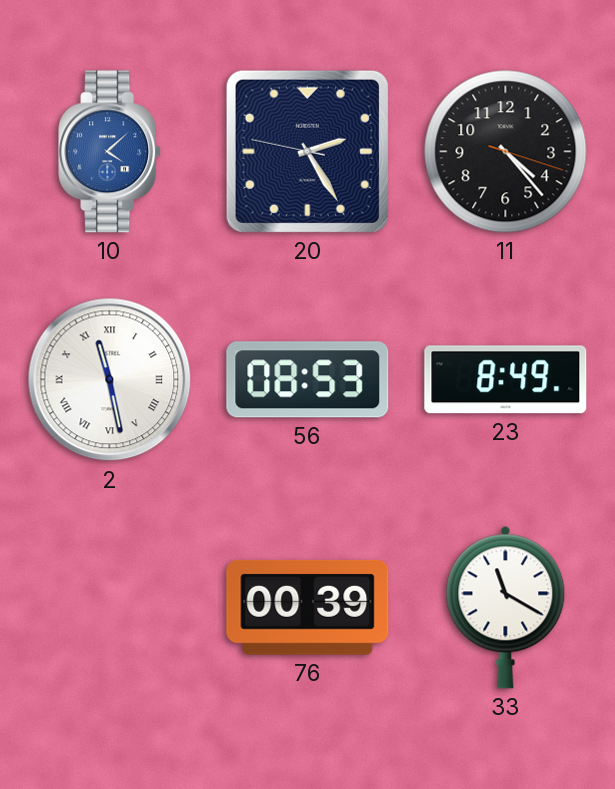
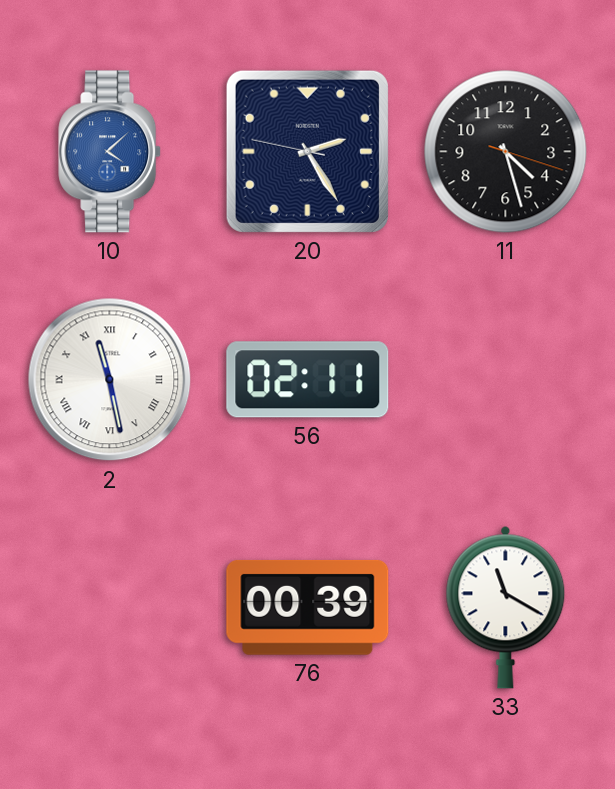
11: 4:23 -> 4:27
56: 08:53 -> 02:11
23: 8:49 -> none
